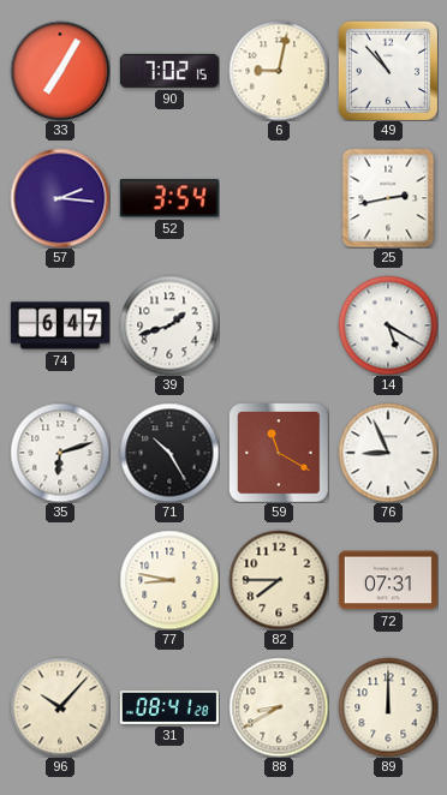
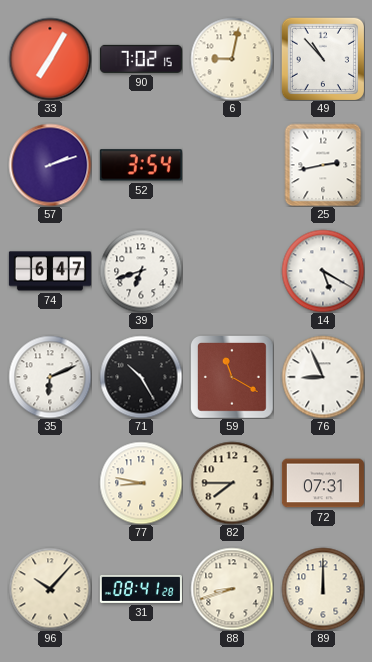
57: 2:16 -> 2:12
39: 1:42 -> 6:42
35: 6:12 -> 6:11
88: 8:40 -> 8:42
